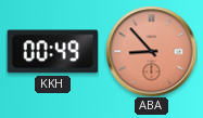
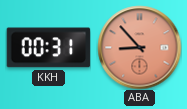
KKH: 00:49 -> 00:31
